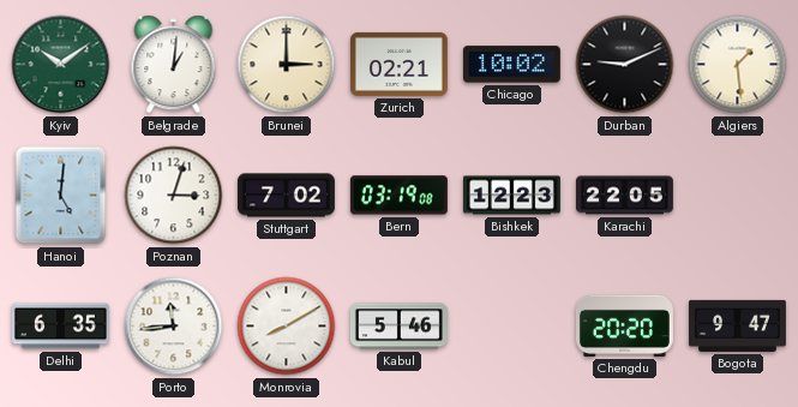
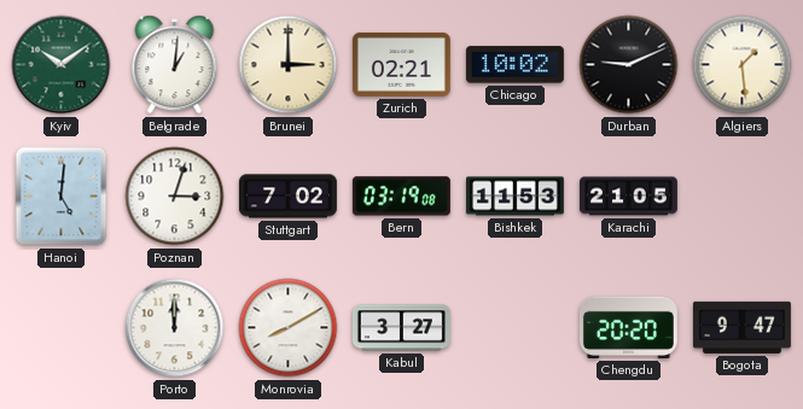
Bishkek: 12:23 -> 11:53
Karachi: 22:05 -> 21:05
Delhi: 6:35 -> none
Porto: 11:44 -> 12:00
Kabul: 5:46 -> 3:27
